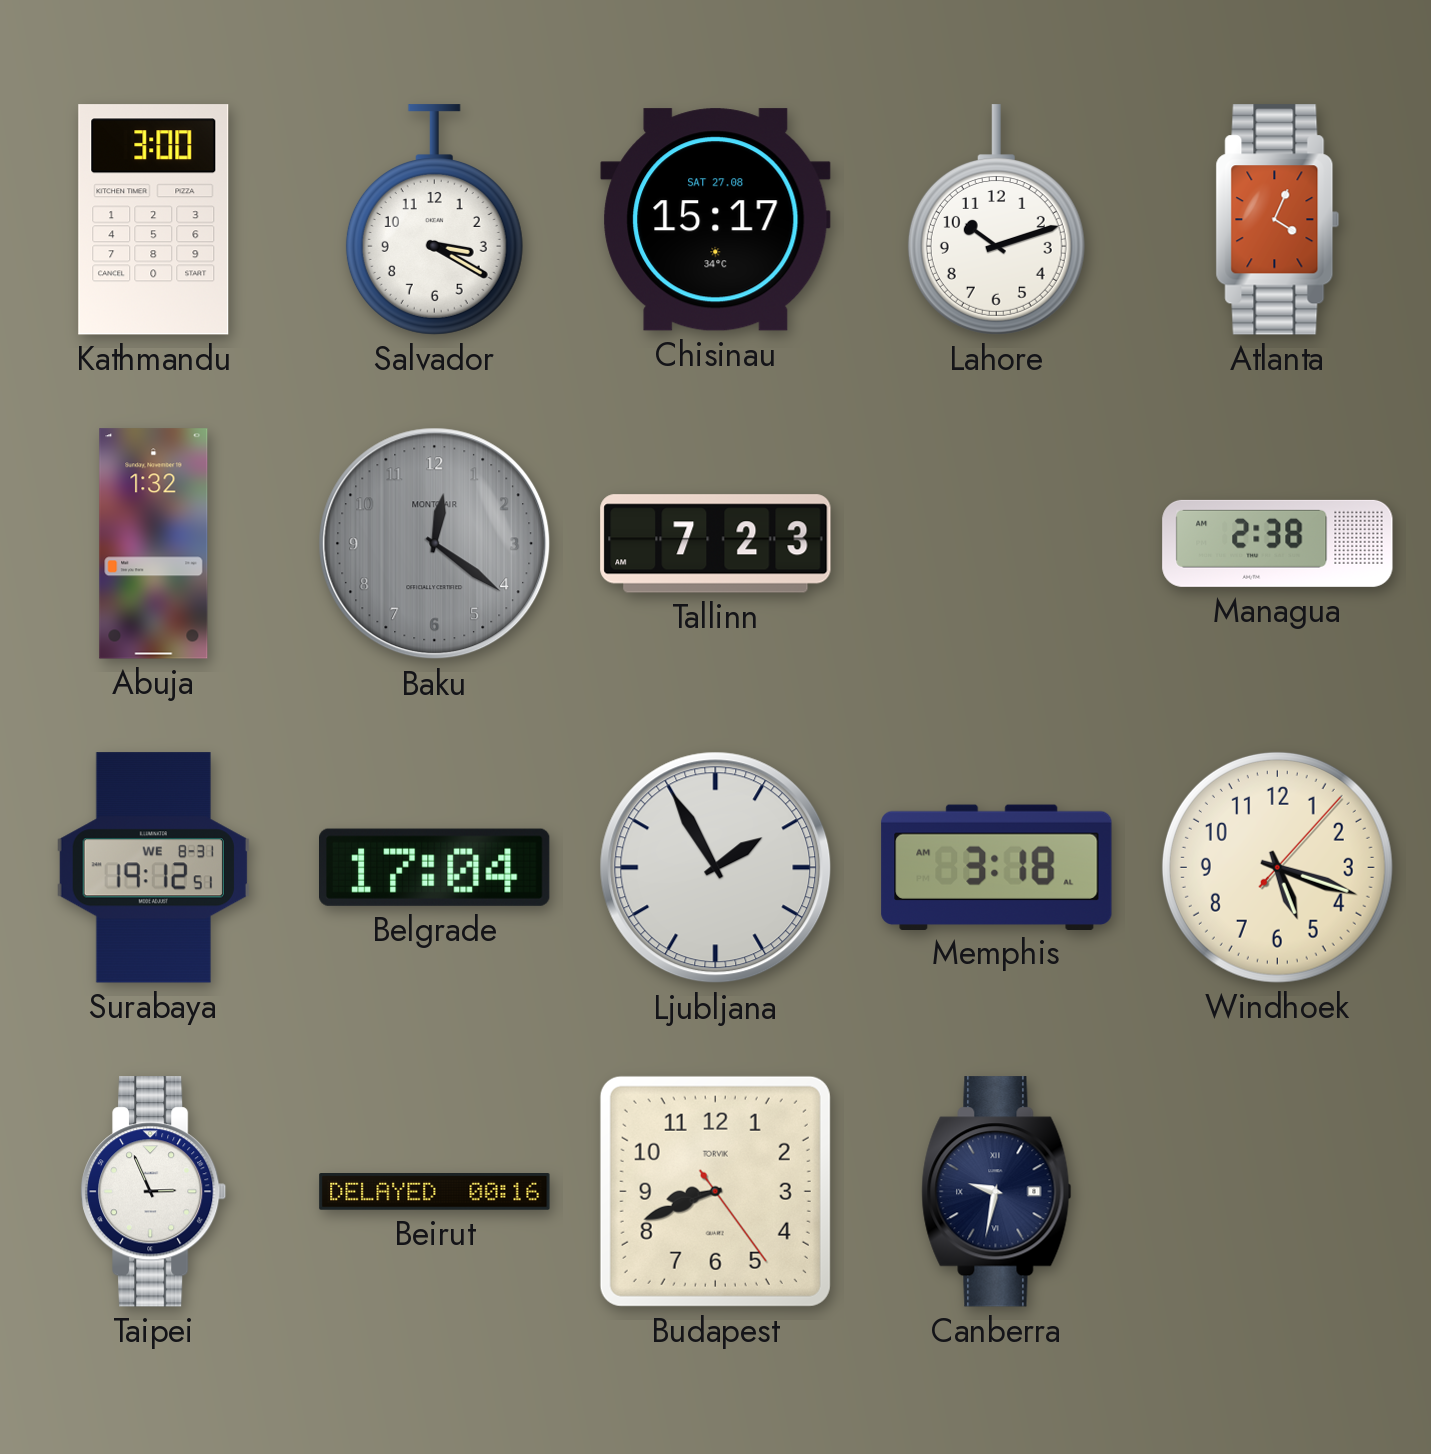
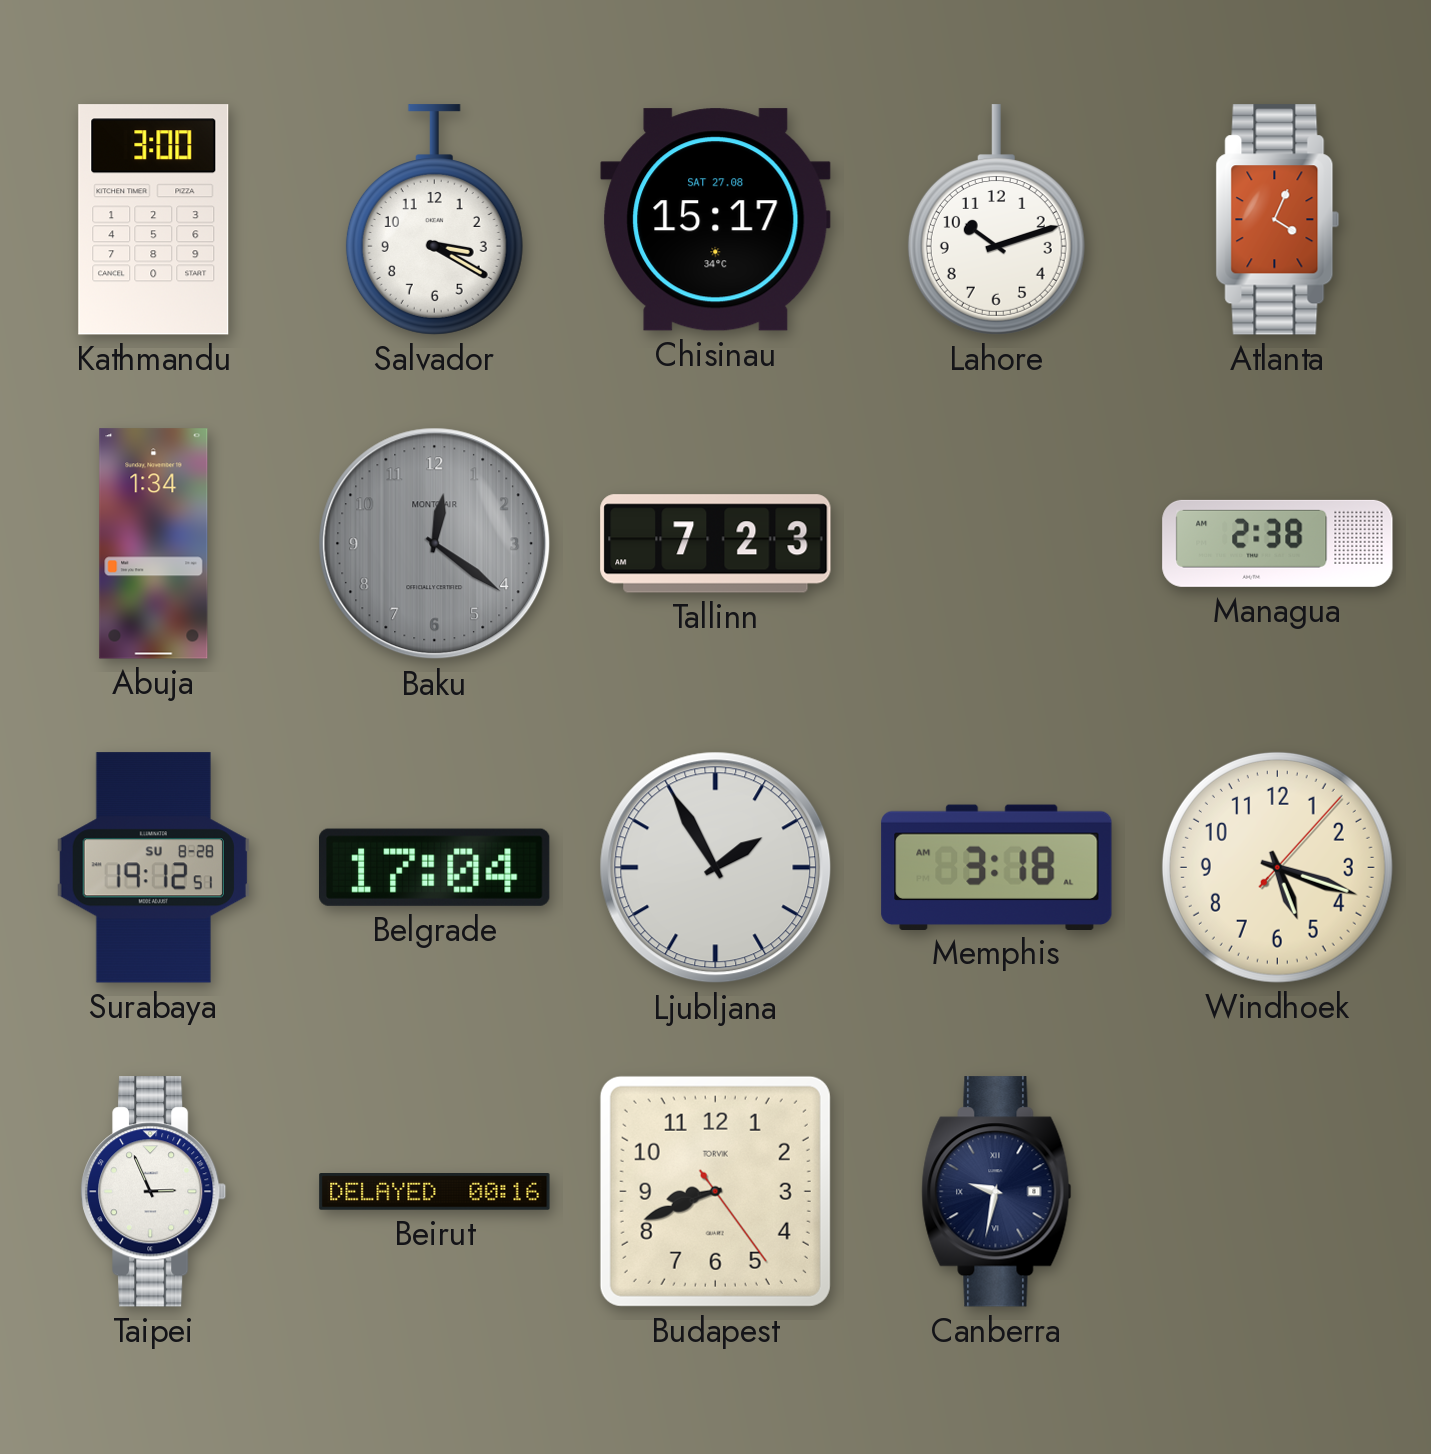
Abuja: 1:32 -> 1:34
Surabaya date: WE 8-31 -> SU 8-28
